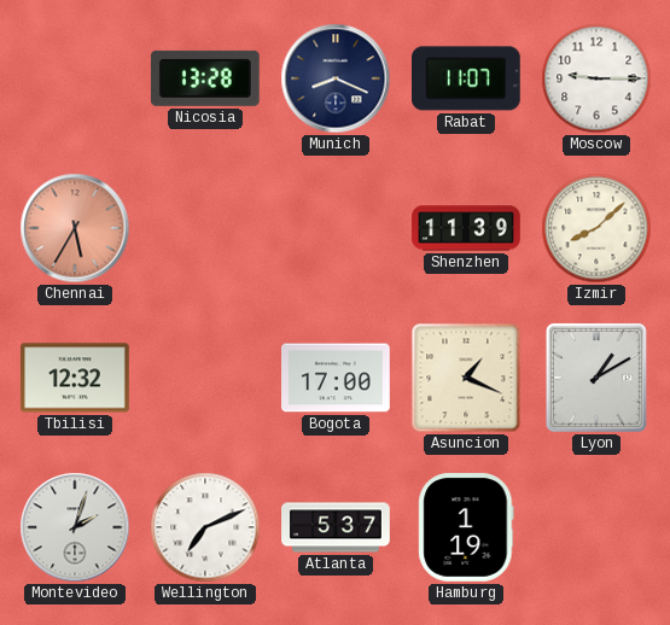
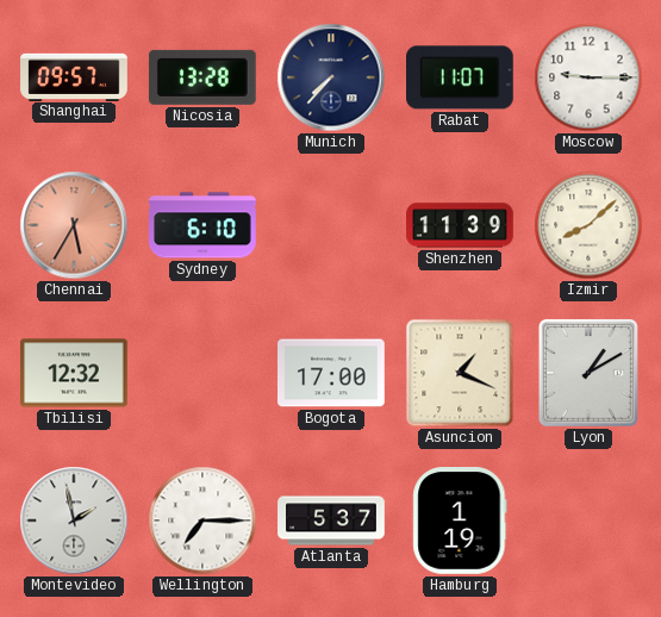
Shanghai: none -> 09:57
Munich: 8:19 -> 7:37
Sydney: none -> 6:10
Montevideo: 2:03 -> 1:58
Wellington: 7:11 -> 7:15
